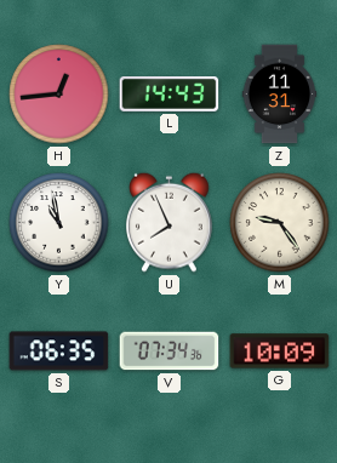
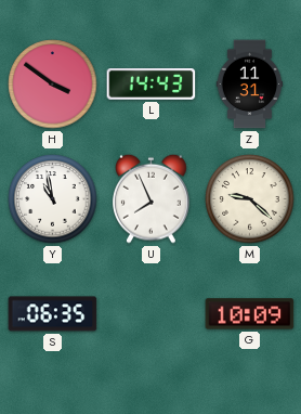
H: 12:44 -> 3:51
M: 9:24 -> 9:22
V: 07:34 -> none
